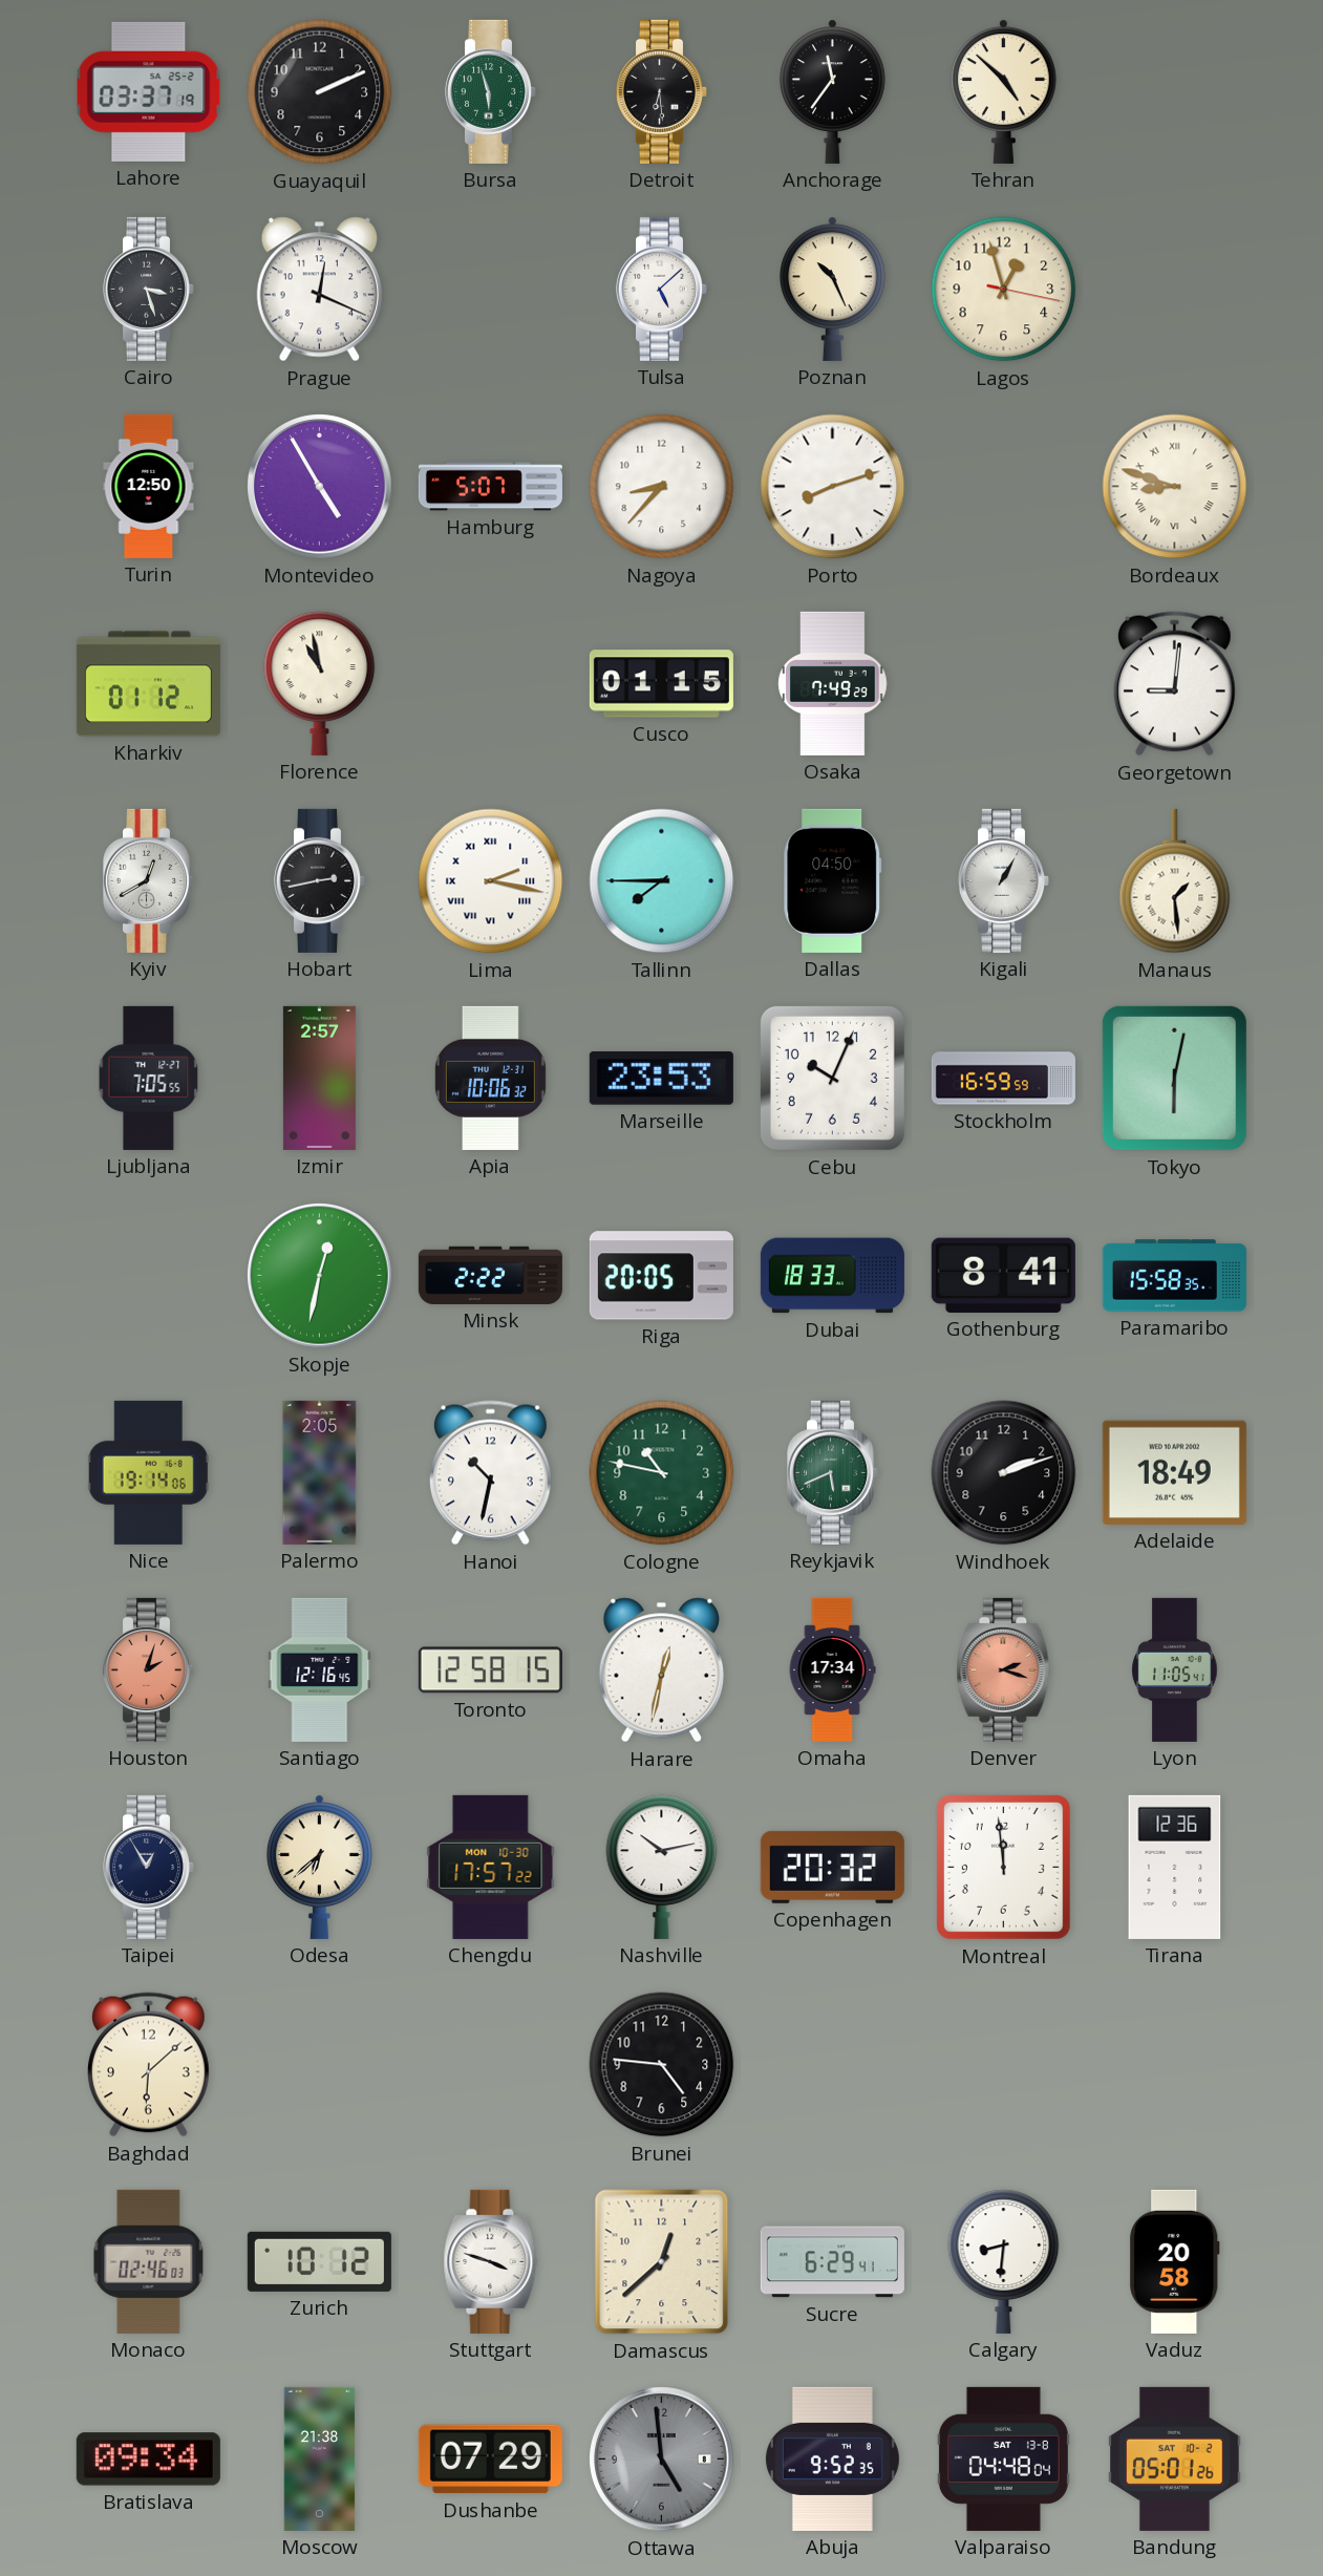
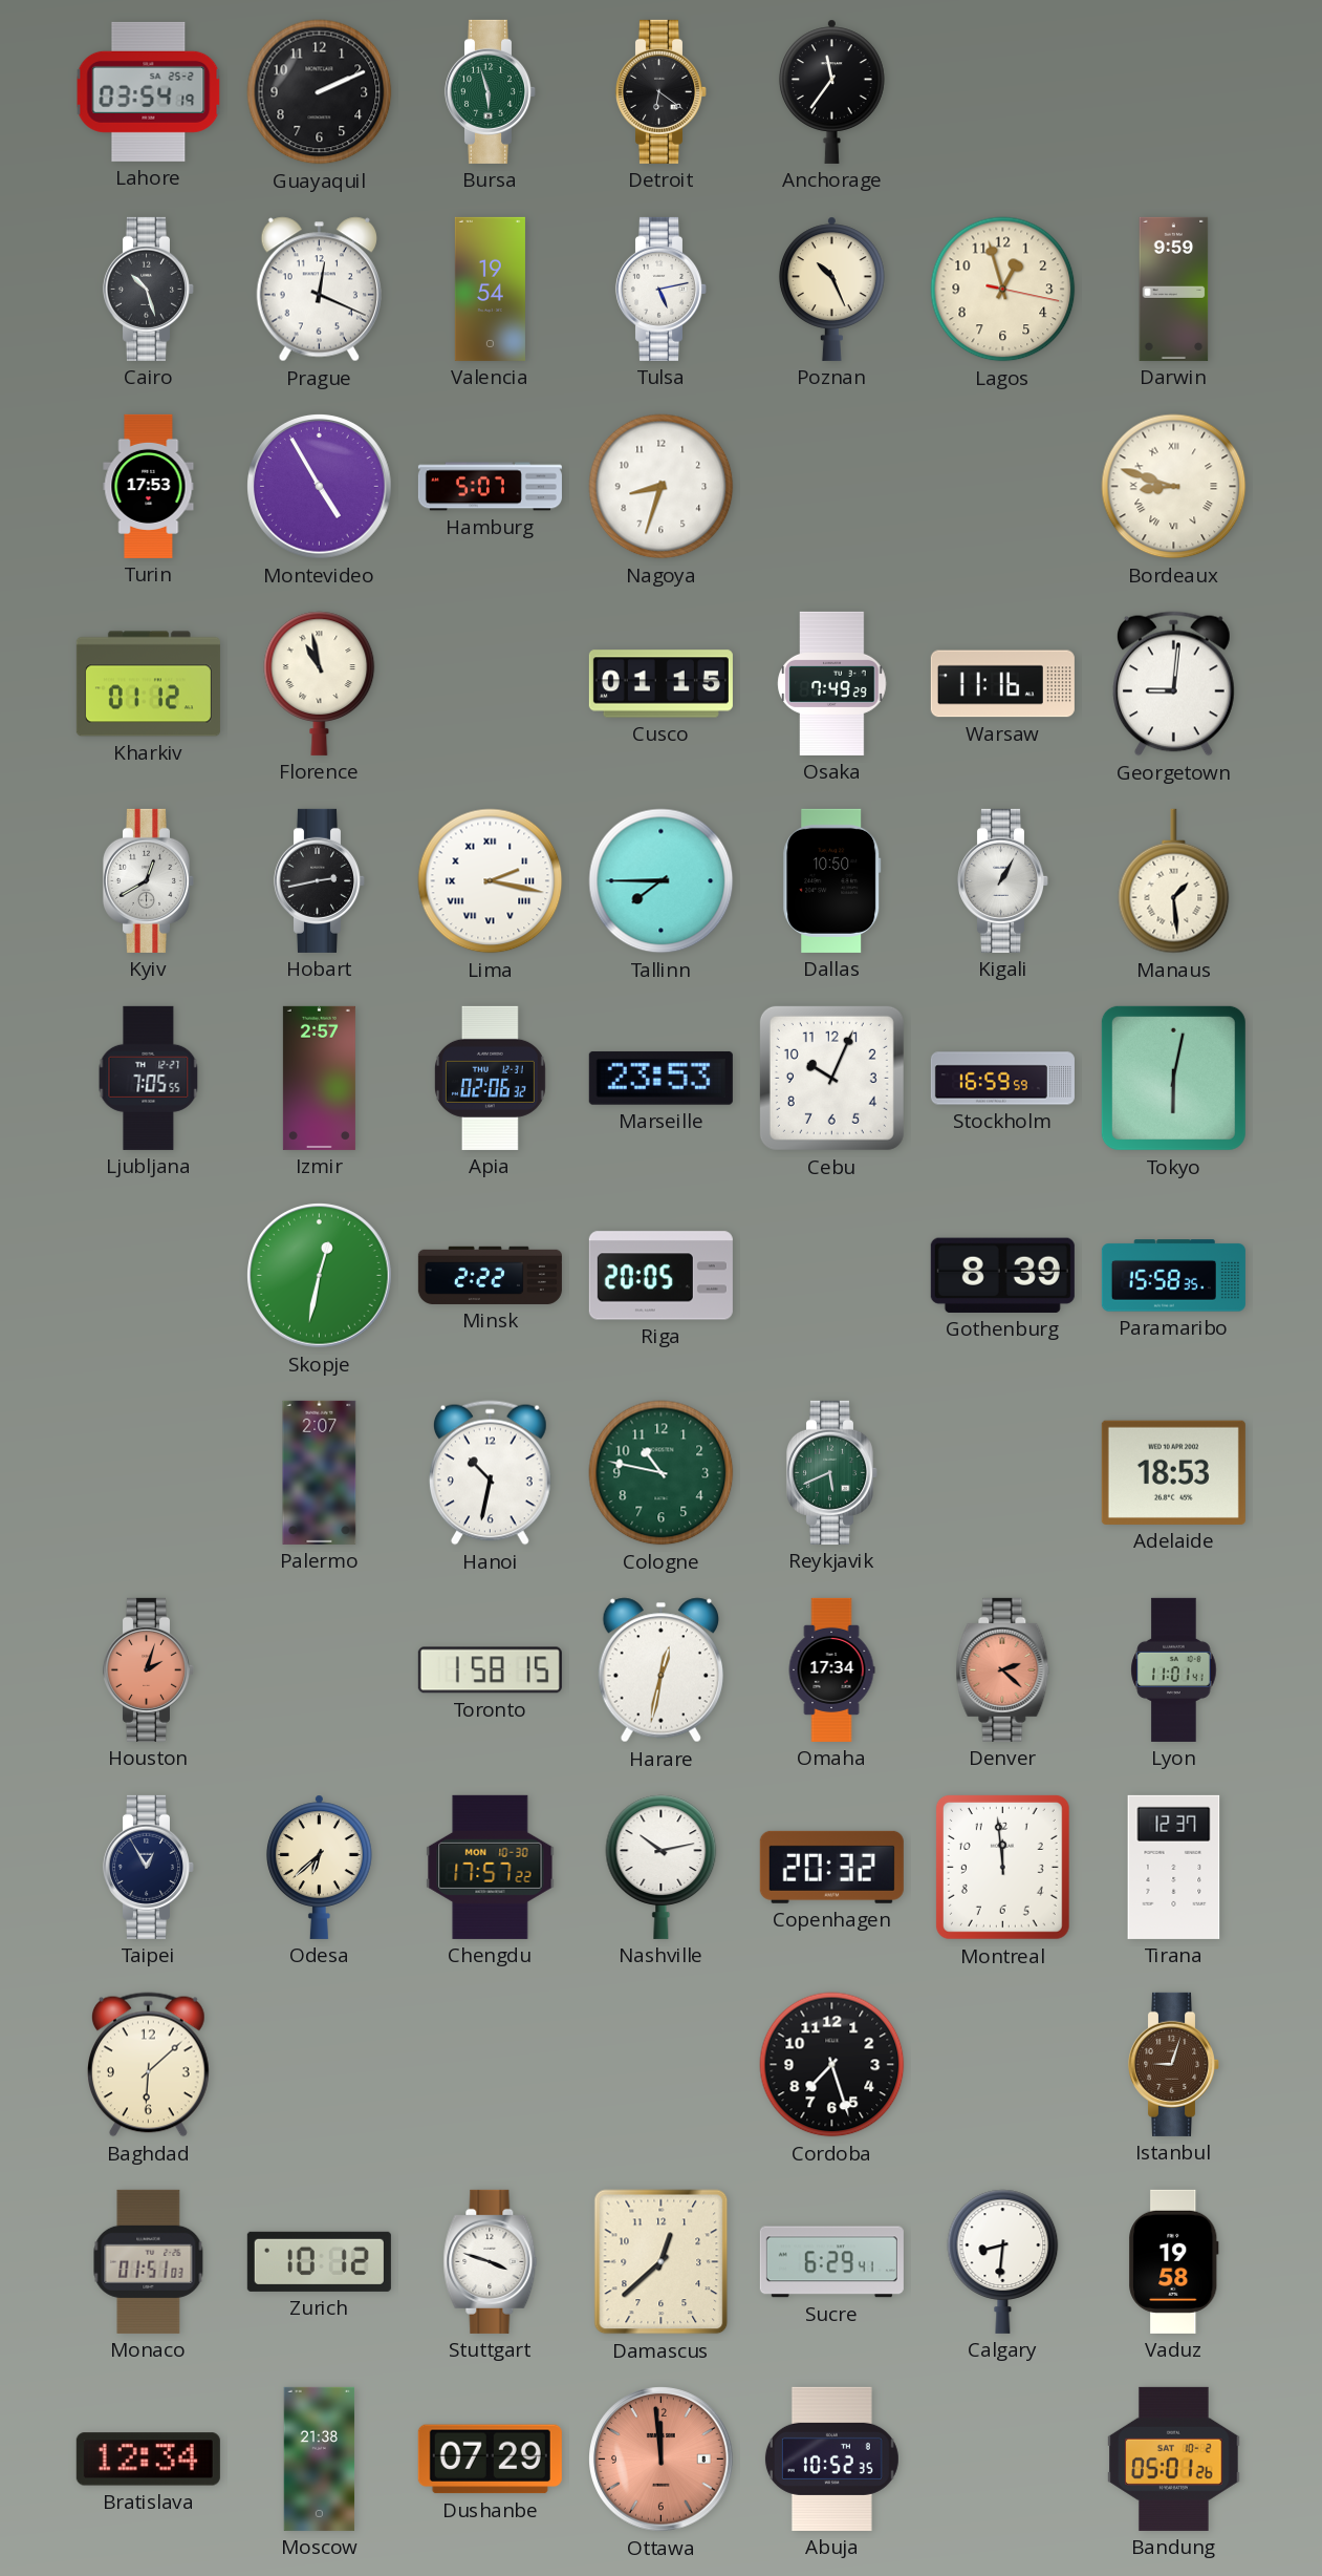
Lahore: 03:37 -> 03:54
Detroit: 6:29 -> 6:21
Tehran: 4:52 -> none
Cairo: 3:27 -> 10:27
Valencia: none -> 19:54
Tulsa: 5:08 -> 5:13
Darwin: none -> 9:59
Turin: 12:50 -> 17:53
Nagoya: 8:37 -> 8:33
Porto: 8:12 -> none
Warsaw: none -> 11:16
Dallas: 04:50 -> 10:50
Apia: 10:06 -> 02:06
Dubai: 18:33 -> none
Gothenburg: 8:41 -> 8:39
Nice: 19:14 -> none
Palermo: 2:05 -> 2:07
Windhoek: 2:12 -> none
Adelaide: 18:49 -> 18:53
Santiago: 12:16 -> none
Toronto: 12:58 -> 1:58
Denver: 2:18 -> 2:22
Lyon: 11:05 -> 11:01
Tirana: 12:36 -> 12:37
Brunei: 4:46 -> none
Cordoba: none -> 7:27
Istanbul: none -> 9:03
Monaco: 02:46 -> 01:51
Vaduz: 20:58 -> 19:58
Bratislava: 09:34 -> 12:34
Ottawa: 4:59 -> 11:59
Ottawa dial: grey -> salmon
Abuja: 9:52 -> 10:52
Valparaiso: 04:48 -> none
